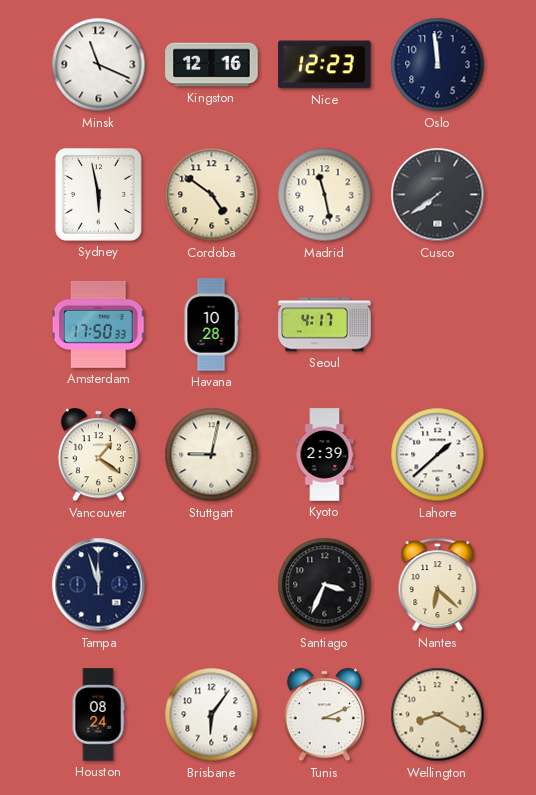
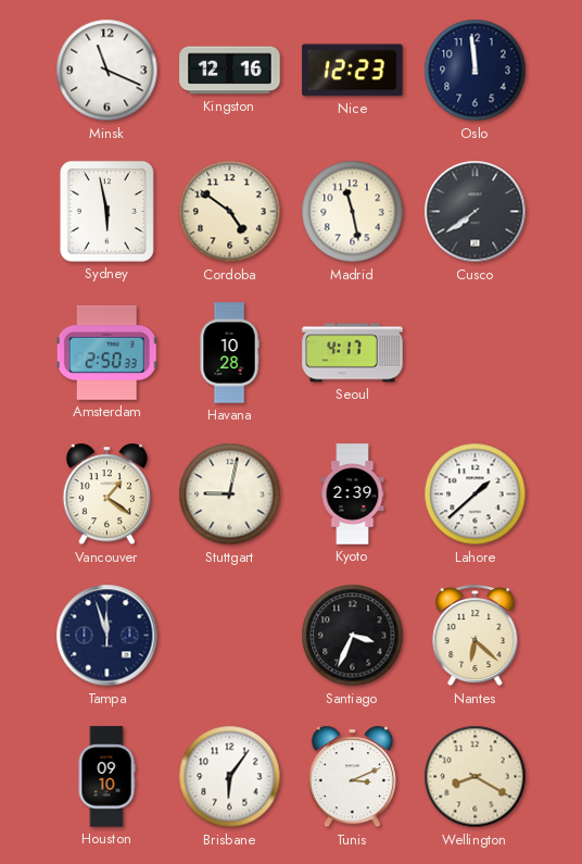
Amsterdam: 17:50 -> 2:50
Houston: 08:24 -> 09:10
